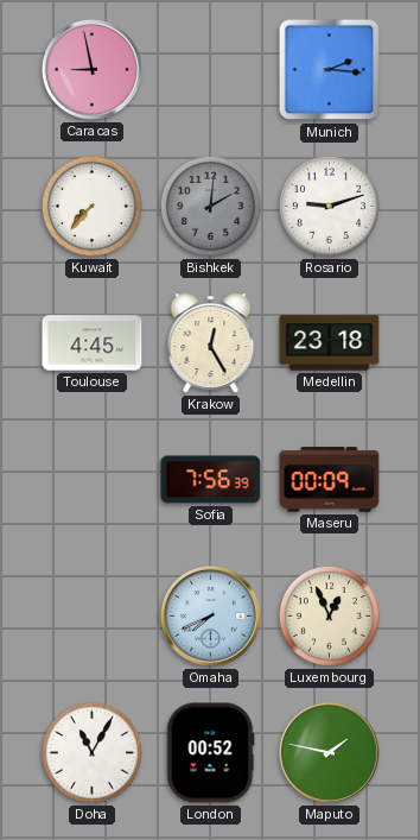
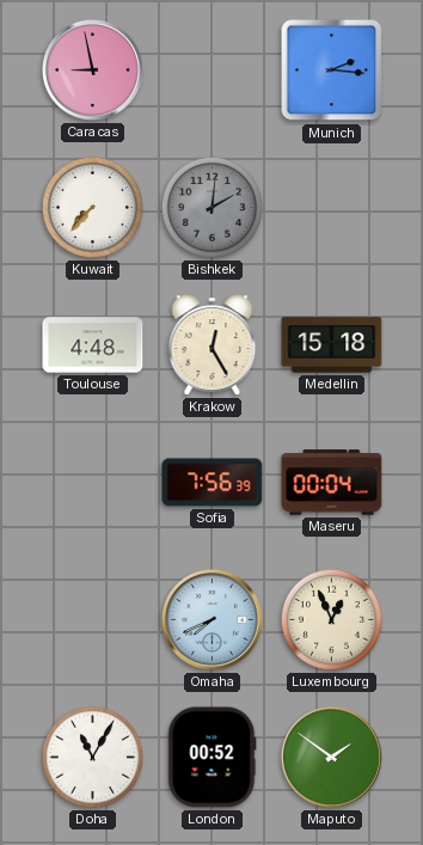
Rosario: 9:12 -> none
Toulouse: 4:45 -> 4:48
Medellin: 23:18 -> 15:18
Maseru: 00:09 -> 00:04
Maputo: 1:47 -> 1:51
